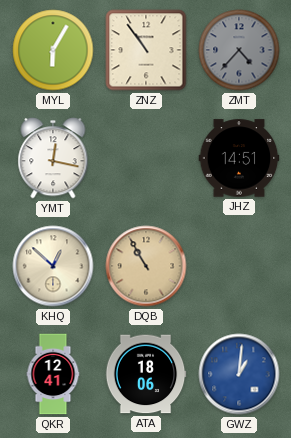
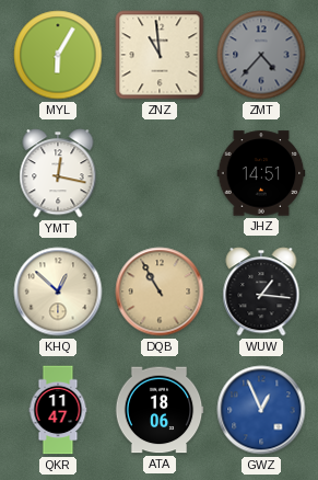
ZNZ: 10:54 -> 10:59
WUW: none -> 1:16
QKR: 12:41 -> 11:47
GWZ: 1:01 -> 12:56
